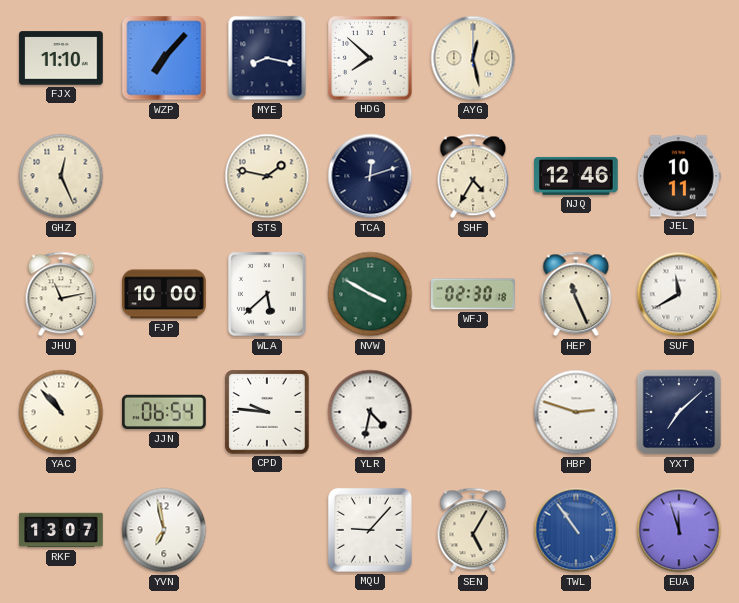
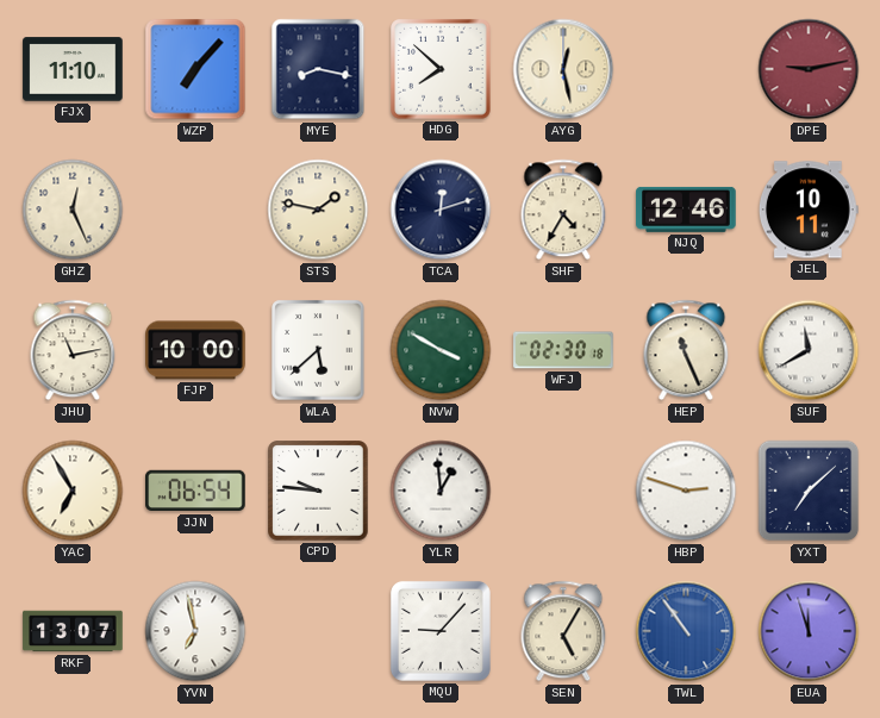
DPE: none -> 9:13
YAC: 10:53 -> 6:55
YLR: 4:32 -> 12:59
